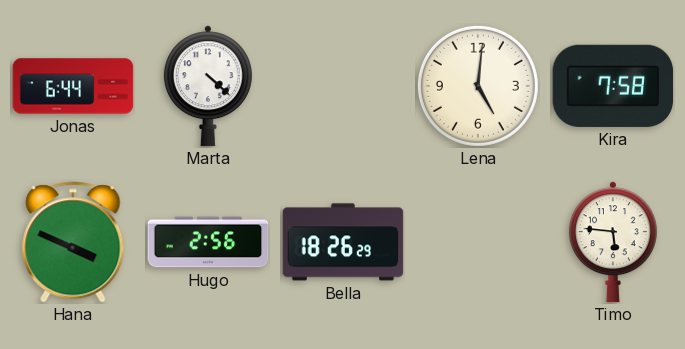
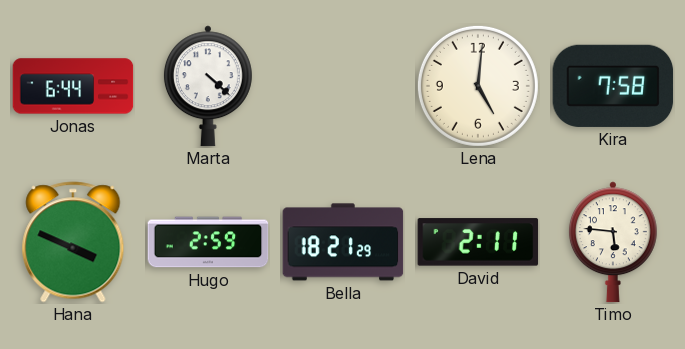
Hugo: 2:56 -> 2:59
Bella: 18:26 -> 18:21
David: none -> 2:11
